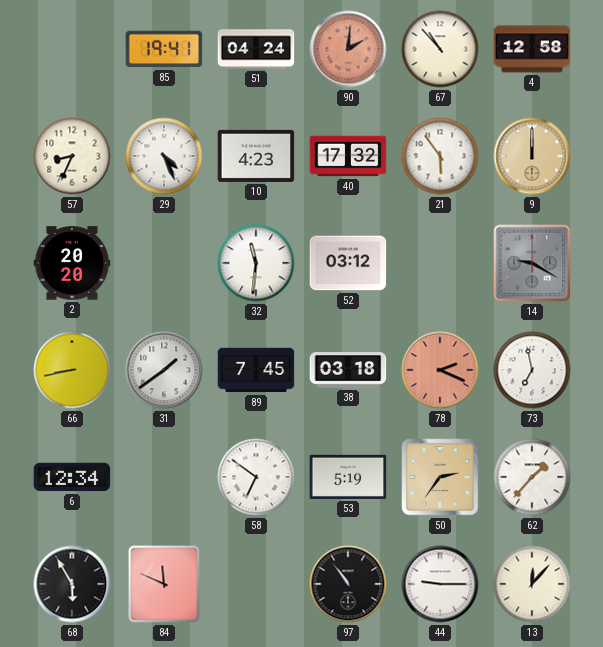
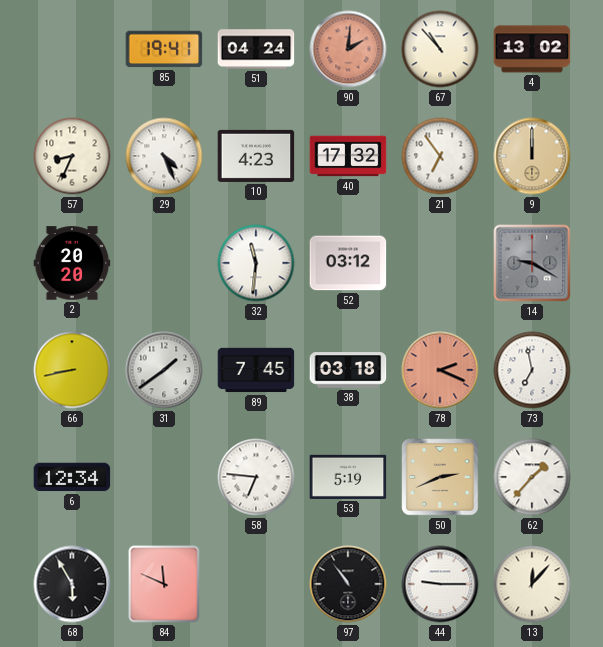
4: 12:58 -> 13:02
21: 5:54 -> 6:54
58: 6:51 -> 6:46
50: 2:36 -> 2:41
